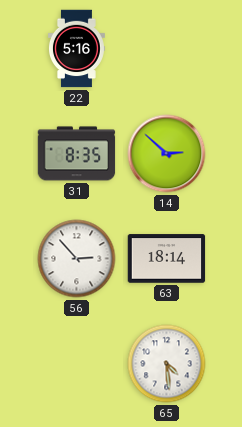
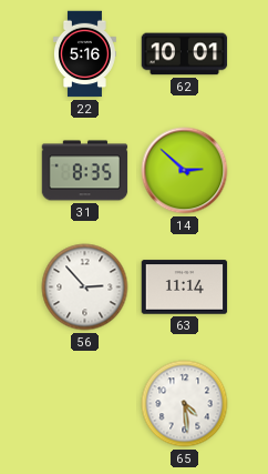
62: none -> 10:01
63: 18:14 -> 11:14
